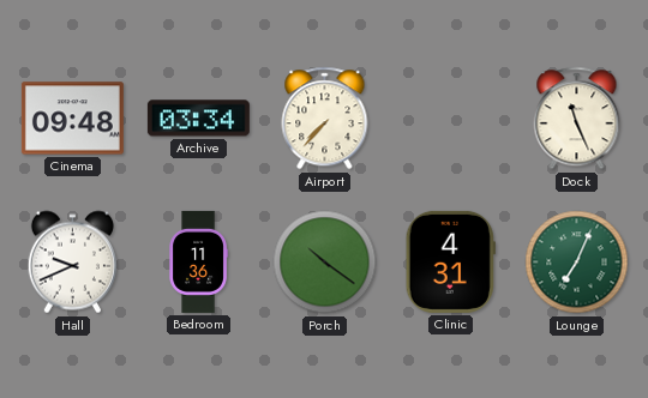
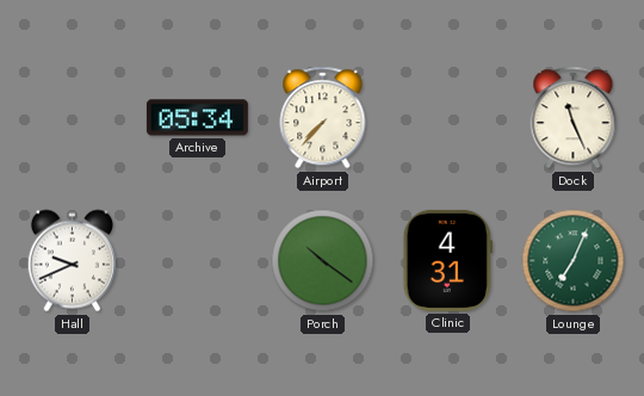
Cinema: 09:48 -> none
Archive: 03:34 -> 05:34
Bedroom: 11:36 -> none
